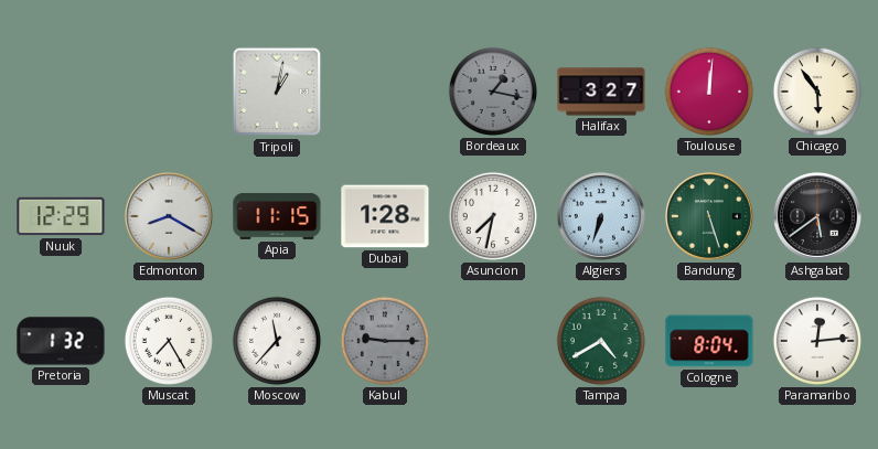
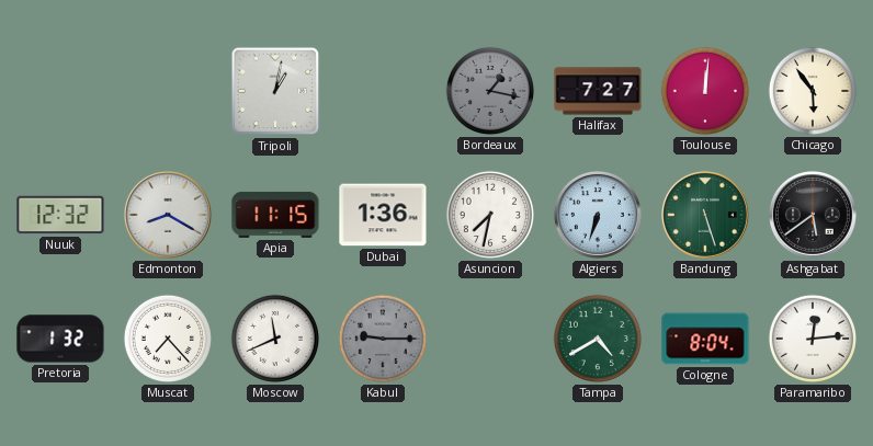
Halifax: 3:27 -> 7:27
Nuuk: 12:29 -> 12:32
Dubai: 1:28 -> 1:36
Muscat: 7:25 -> 7:23
Moscow: 11:37 -> 11:41
